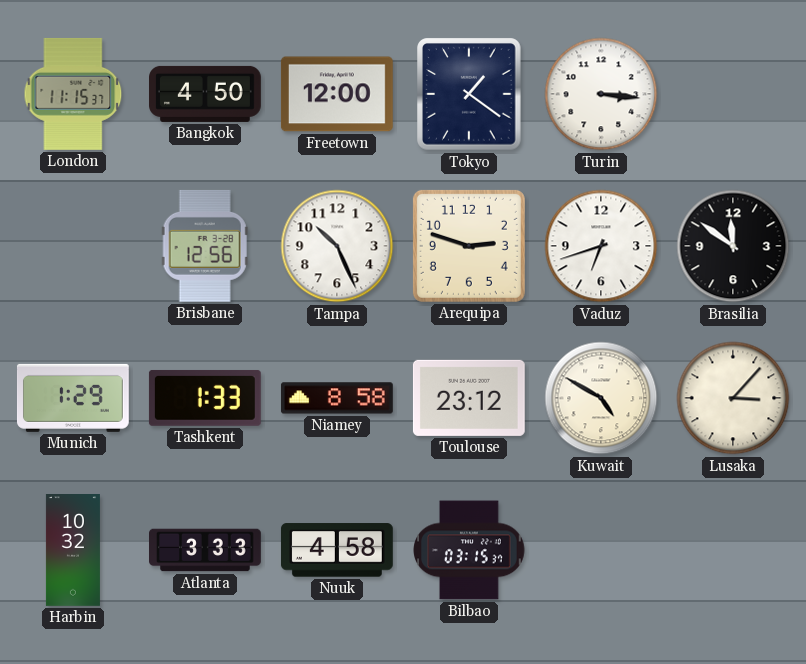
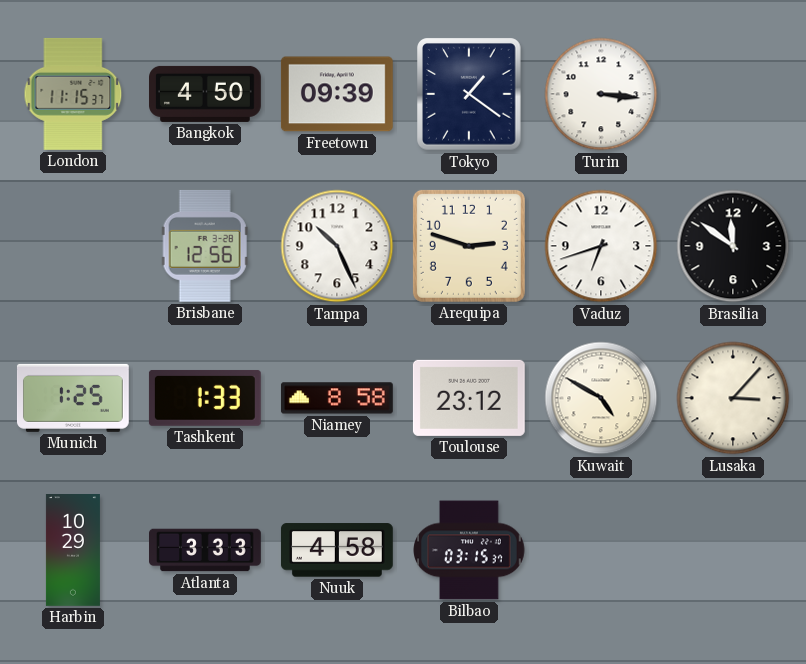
Freetown: 12:00 -> 09:39
Munich: 1:29 -> 1:25
Harbin: 10:32 -> 10:29
